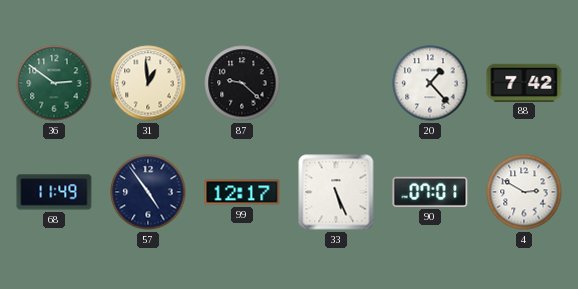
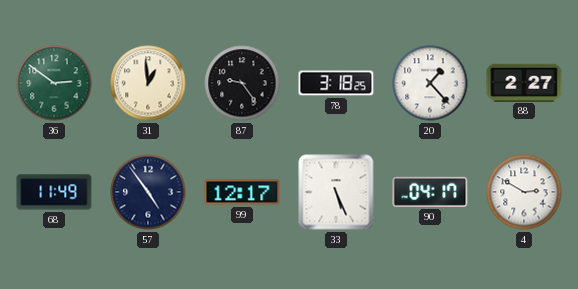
87: 9:22 -> 9:24
78: none -> 3:18
88: 7:42 -> 2:27
90: 07:01 -> 04:17
